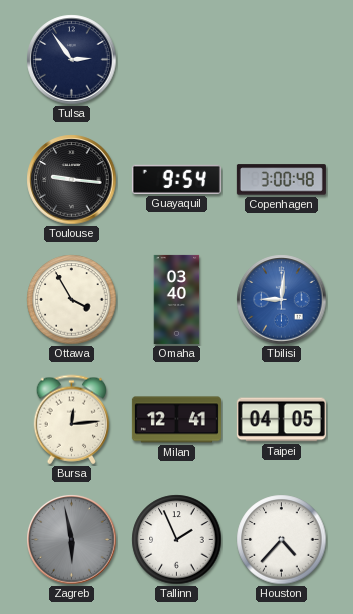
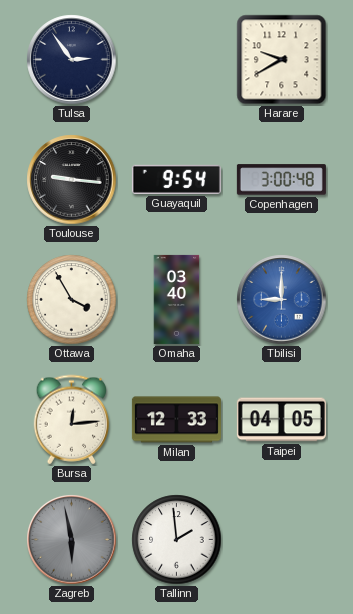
Harare: none -> 9:40
Tbilisi: 9:01 -> 9:00
Milan: 12:41 -> 12:33
Tallinn: 1:56 -> 1:59
Houston: 4:37 -> none
